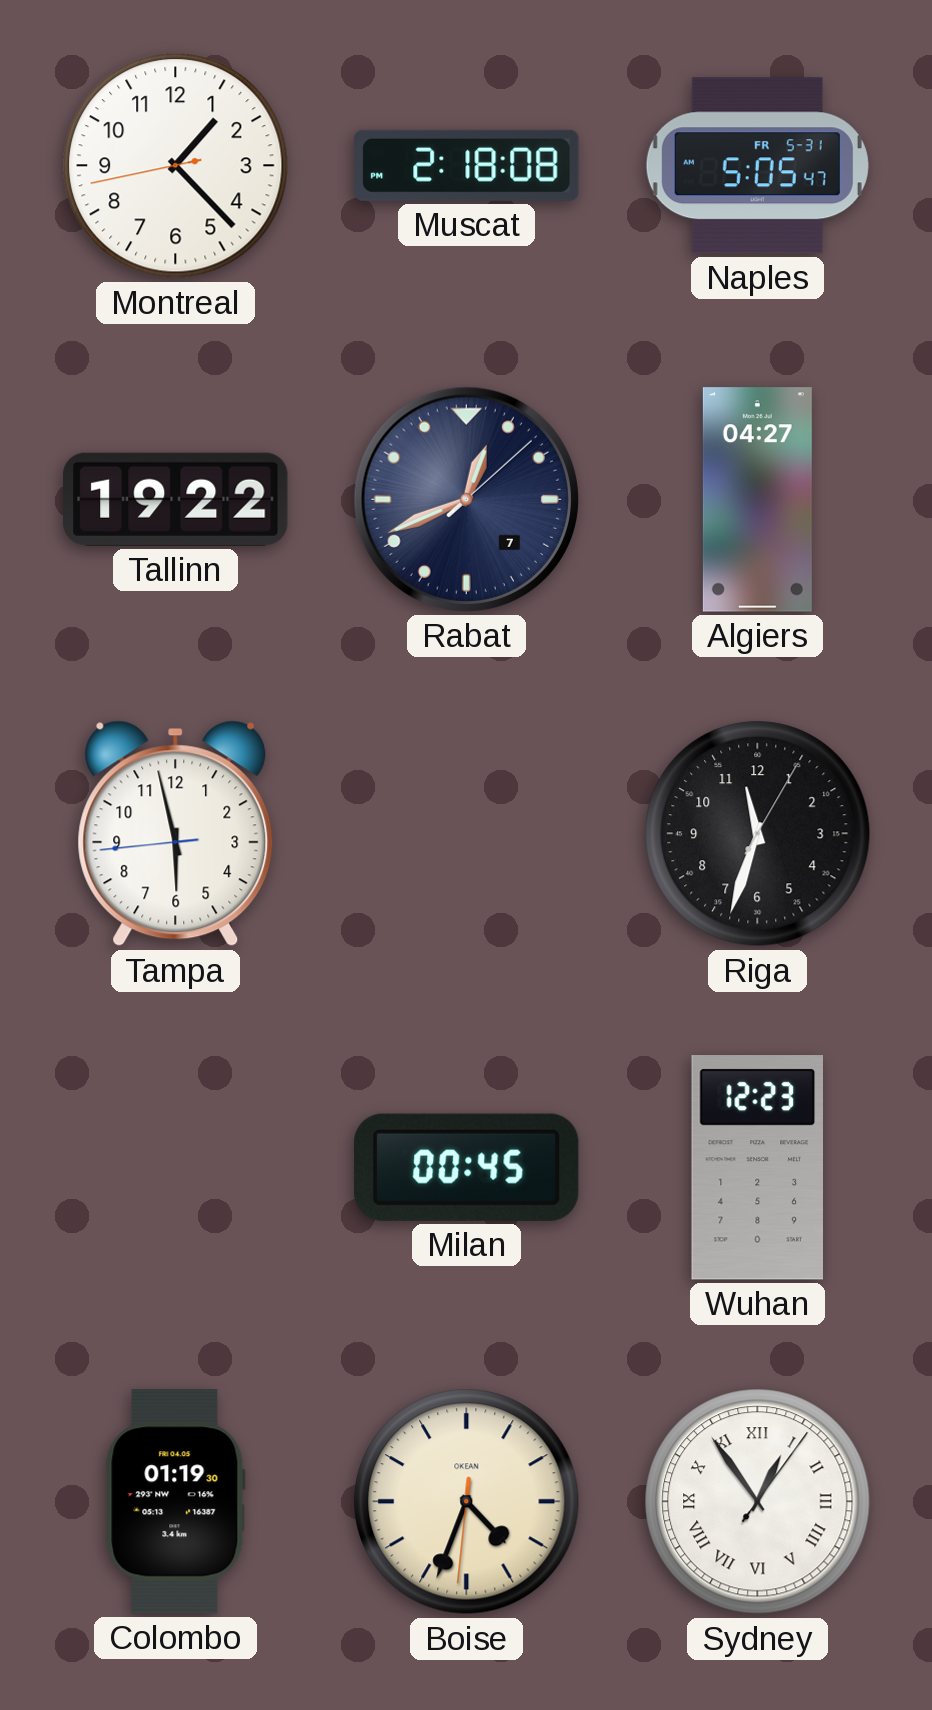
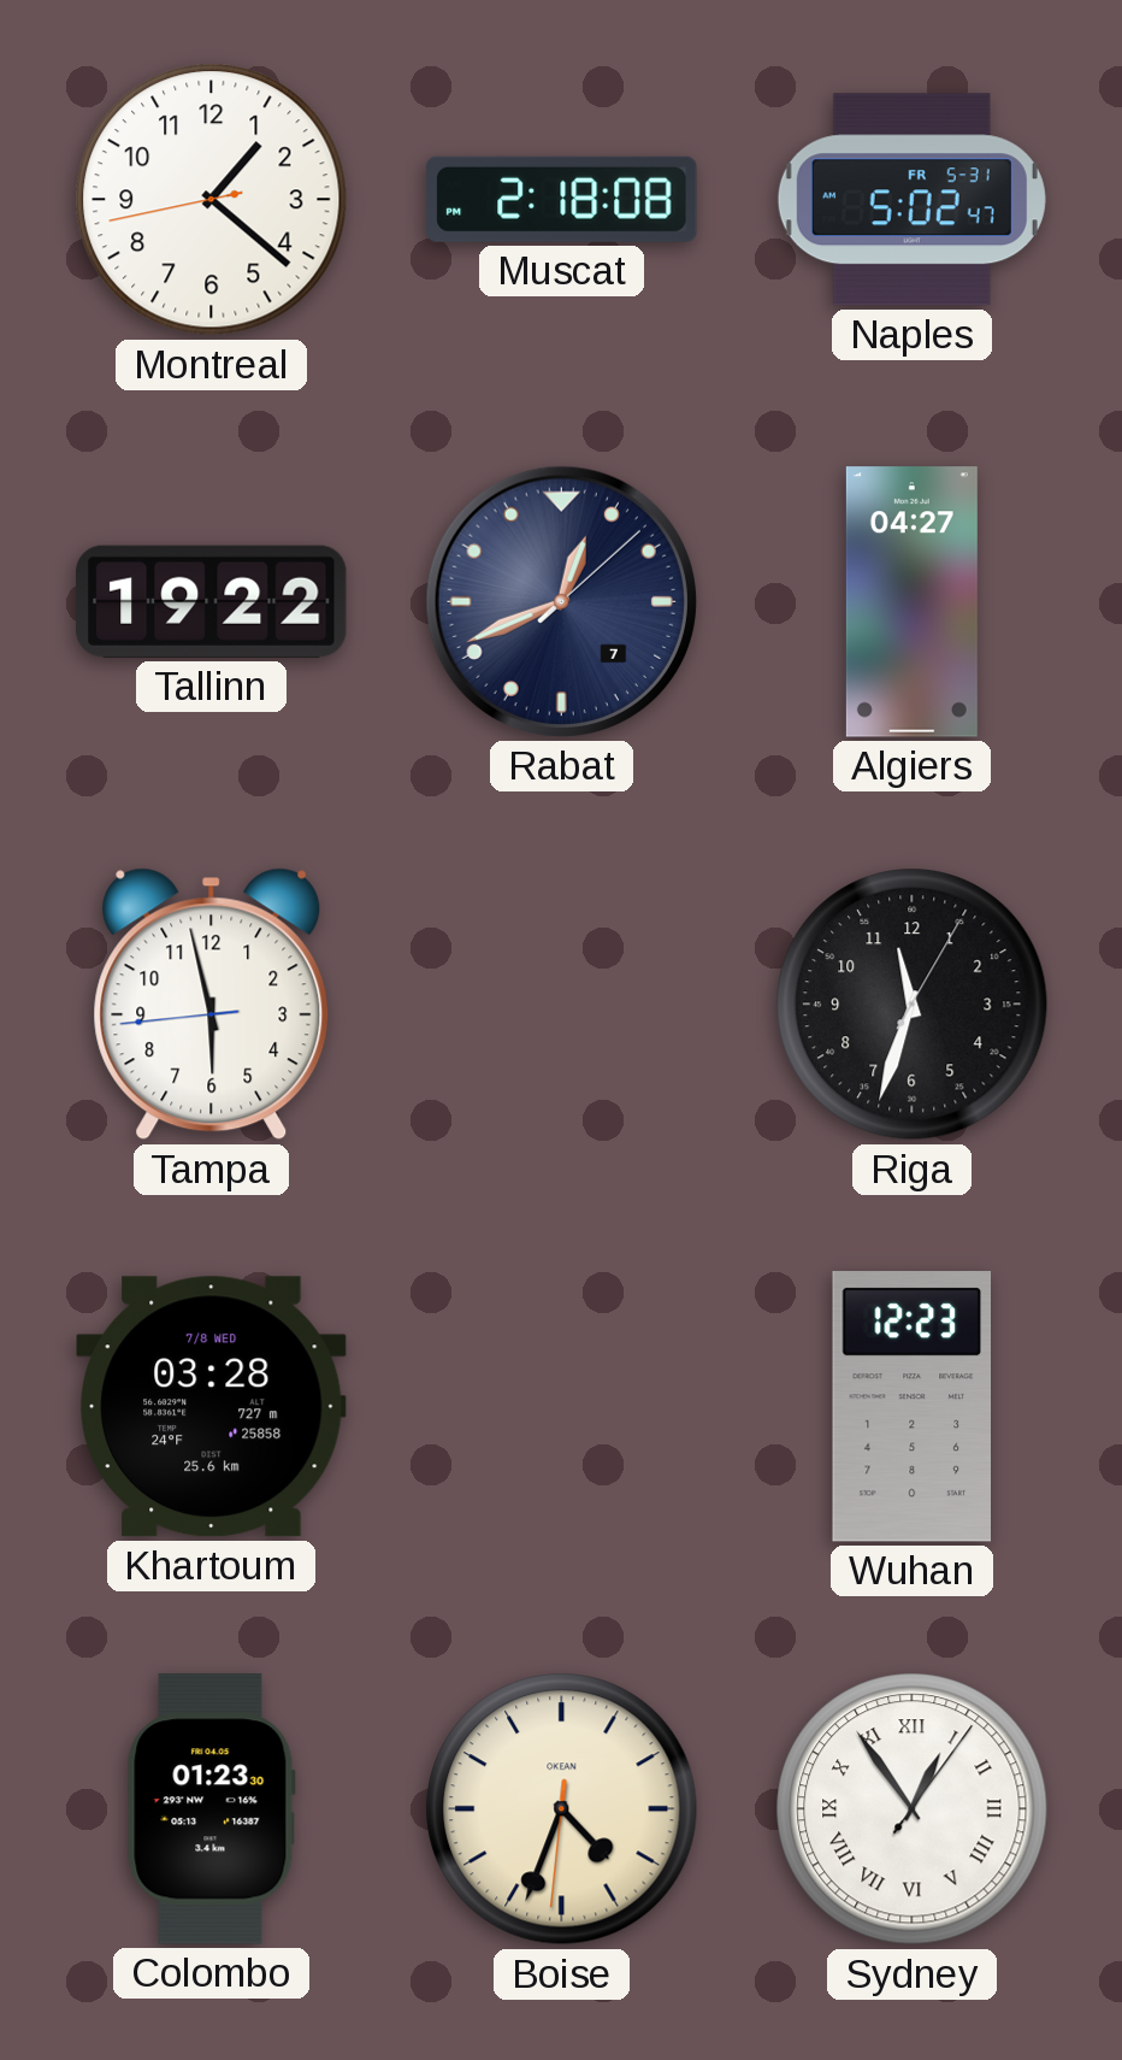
Montreal: 1:22 -> 1:21
Naples: 5:05 -> 5:02
Khartoum: none -> 03:28
Milan: 00:45 -> none
Colombo: 01:19 -> 01:23
